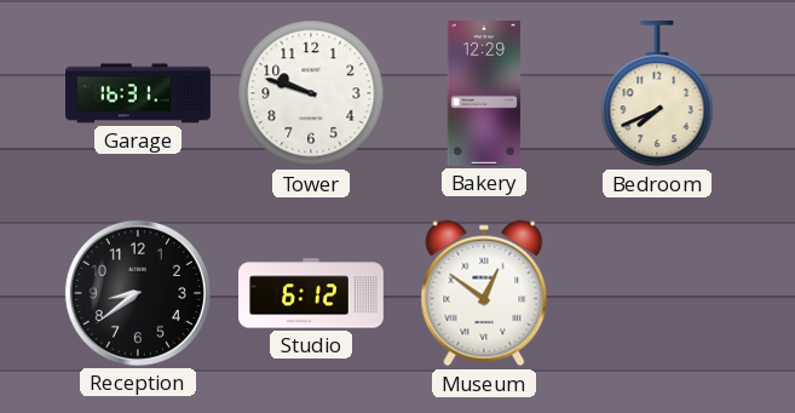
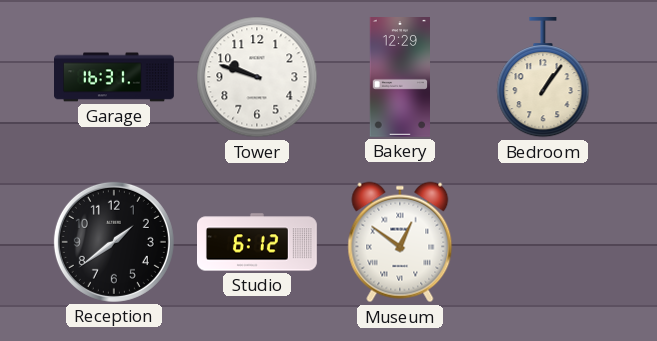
Bedroom: 7:41 -> 1:06
Reception: 8:39 -> 1:39
